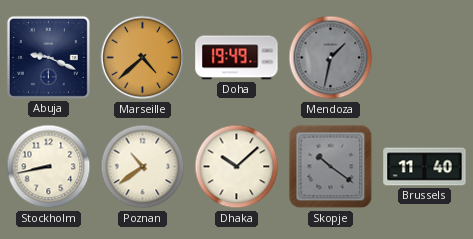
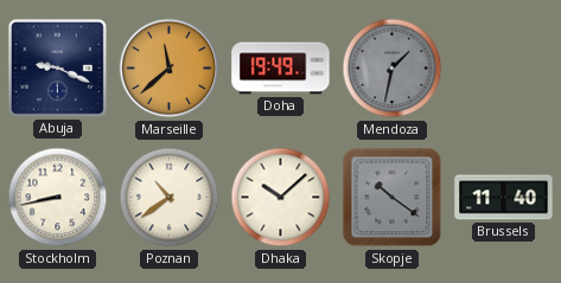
Marseille: 4:38 -> 11:38
